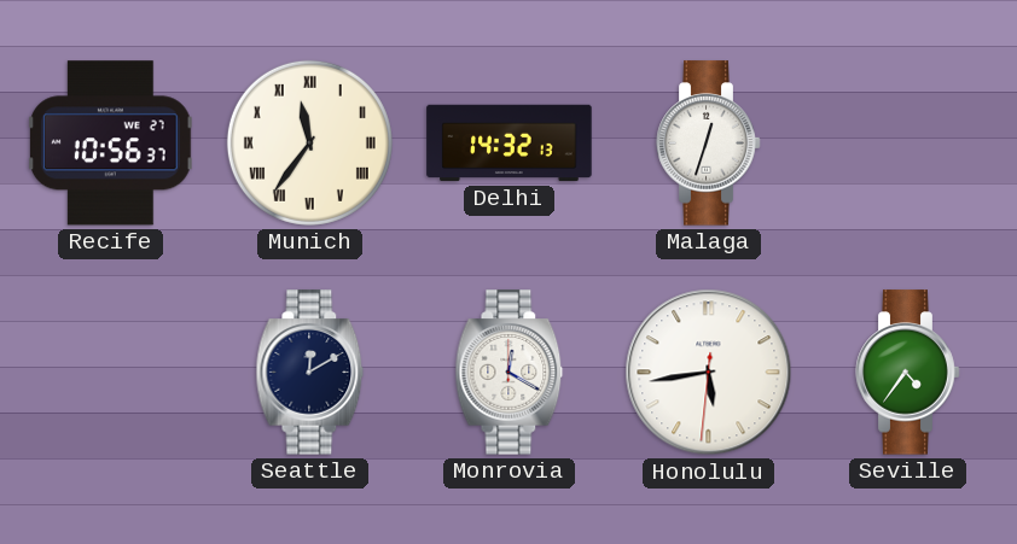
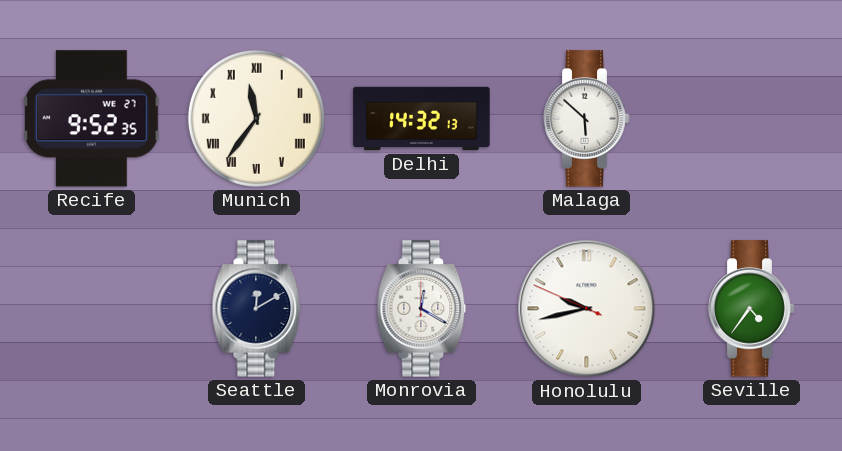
Recife: 10:56 -> 9:52
Malaga: 12:33 -> 5:52
Honolulu: 5:43 -> 9:42
